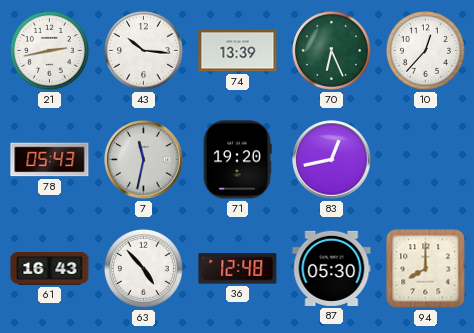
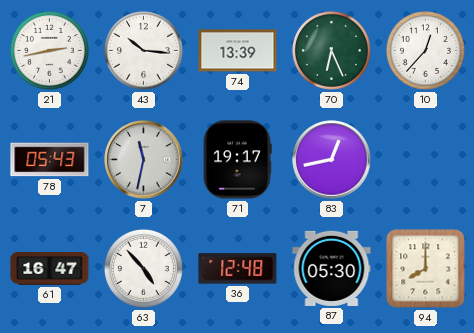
71: 19:20 -> 19:17
61: 16:43 -> 16:47
